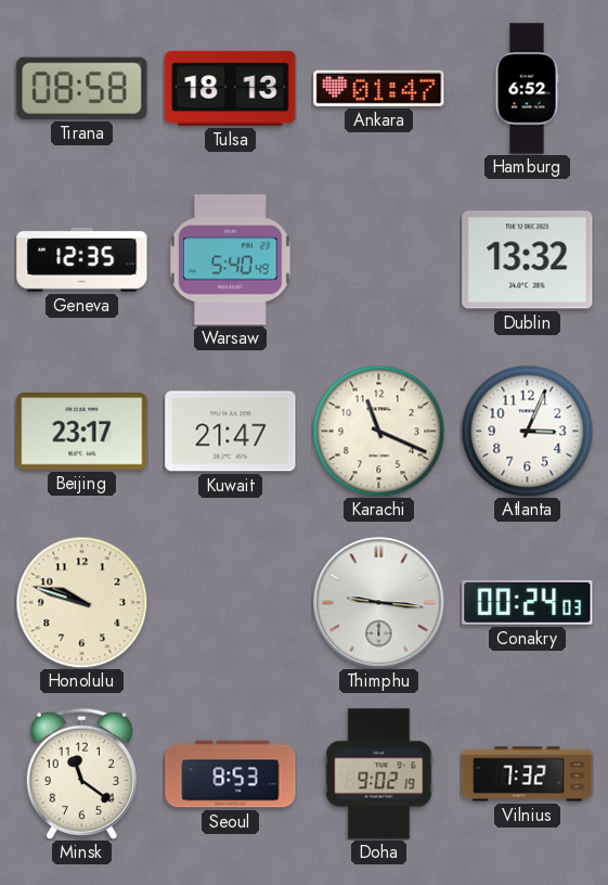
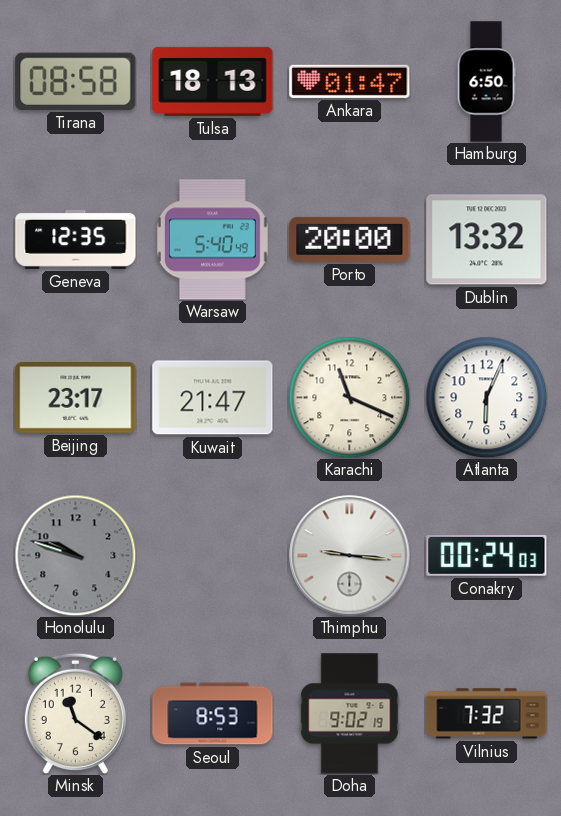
Hamburg: 6:52 -> 6:50
Porto: none -> 20:00
Atlanta: 3:04 -> 6:04
Honolulu dial: cream -> grey
